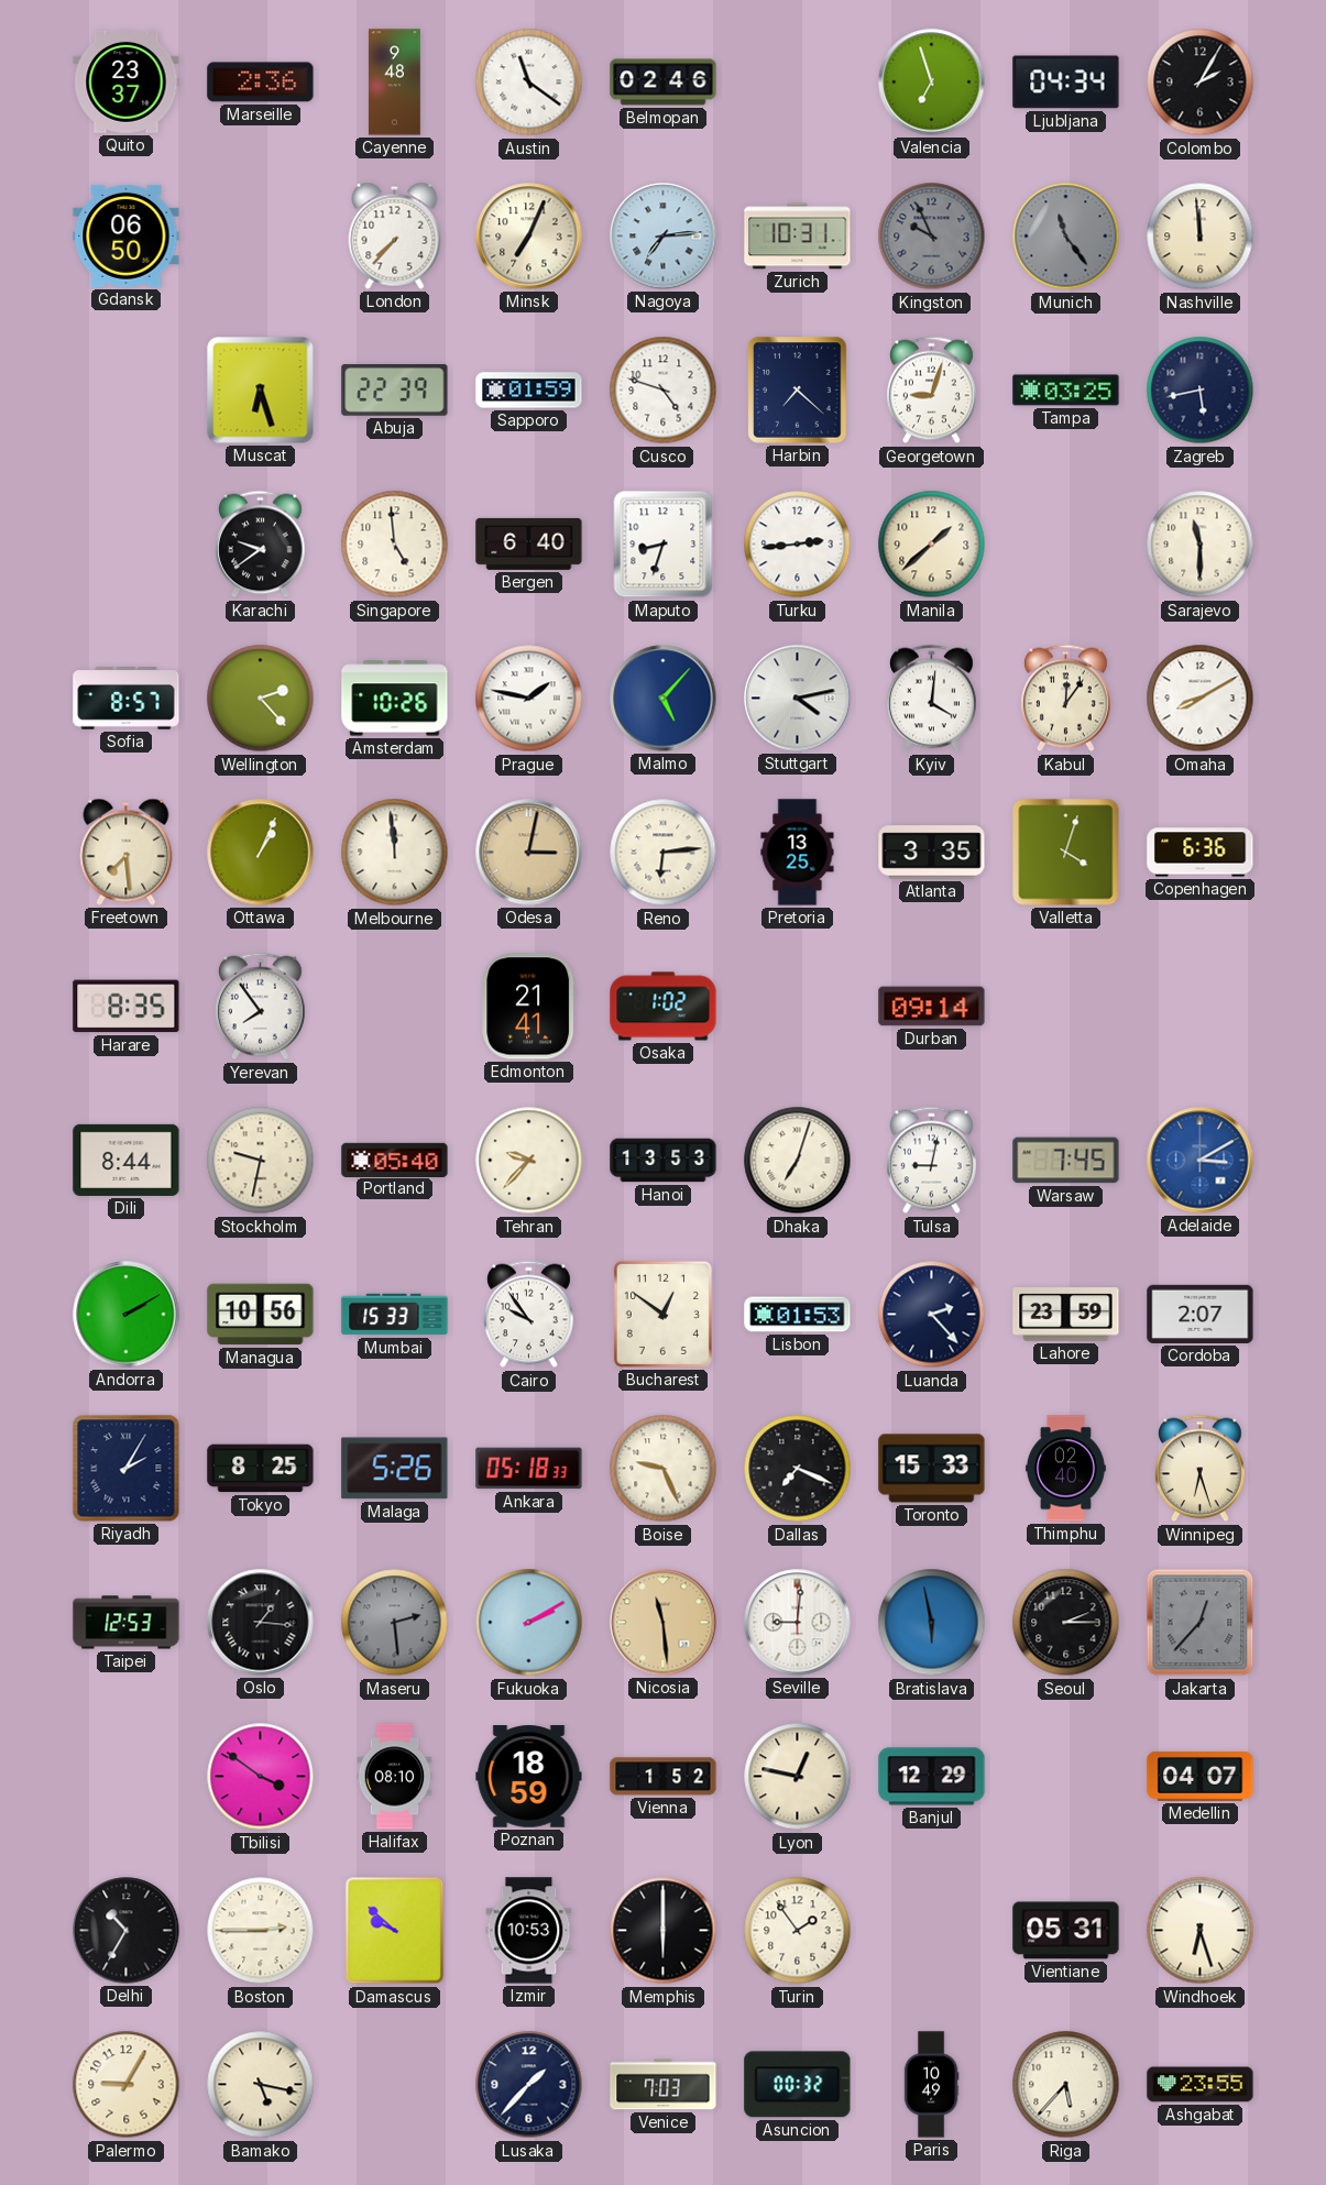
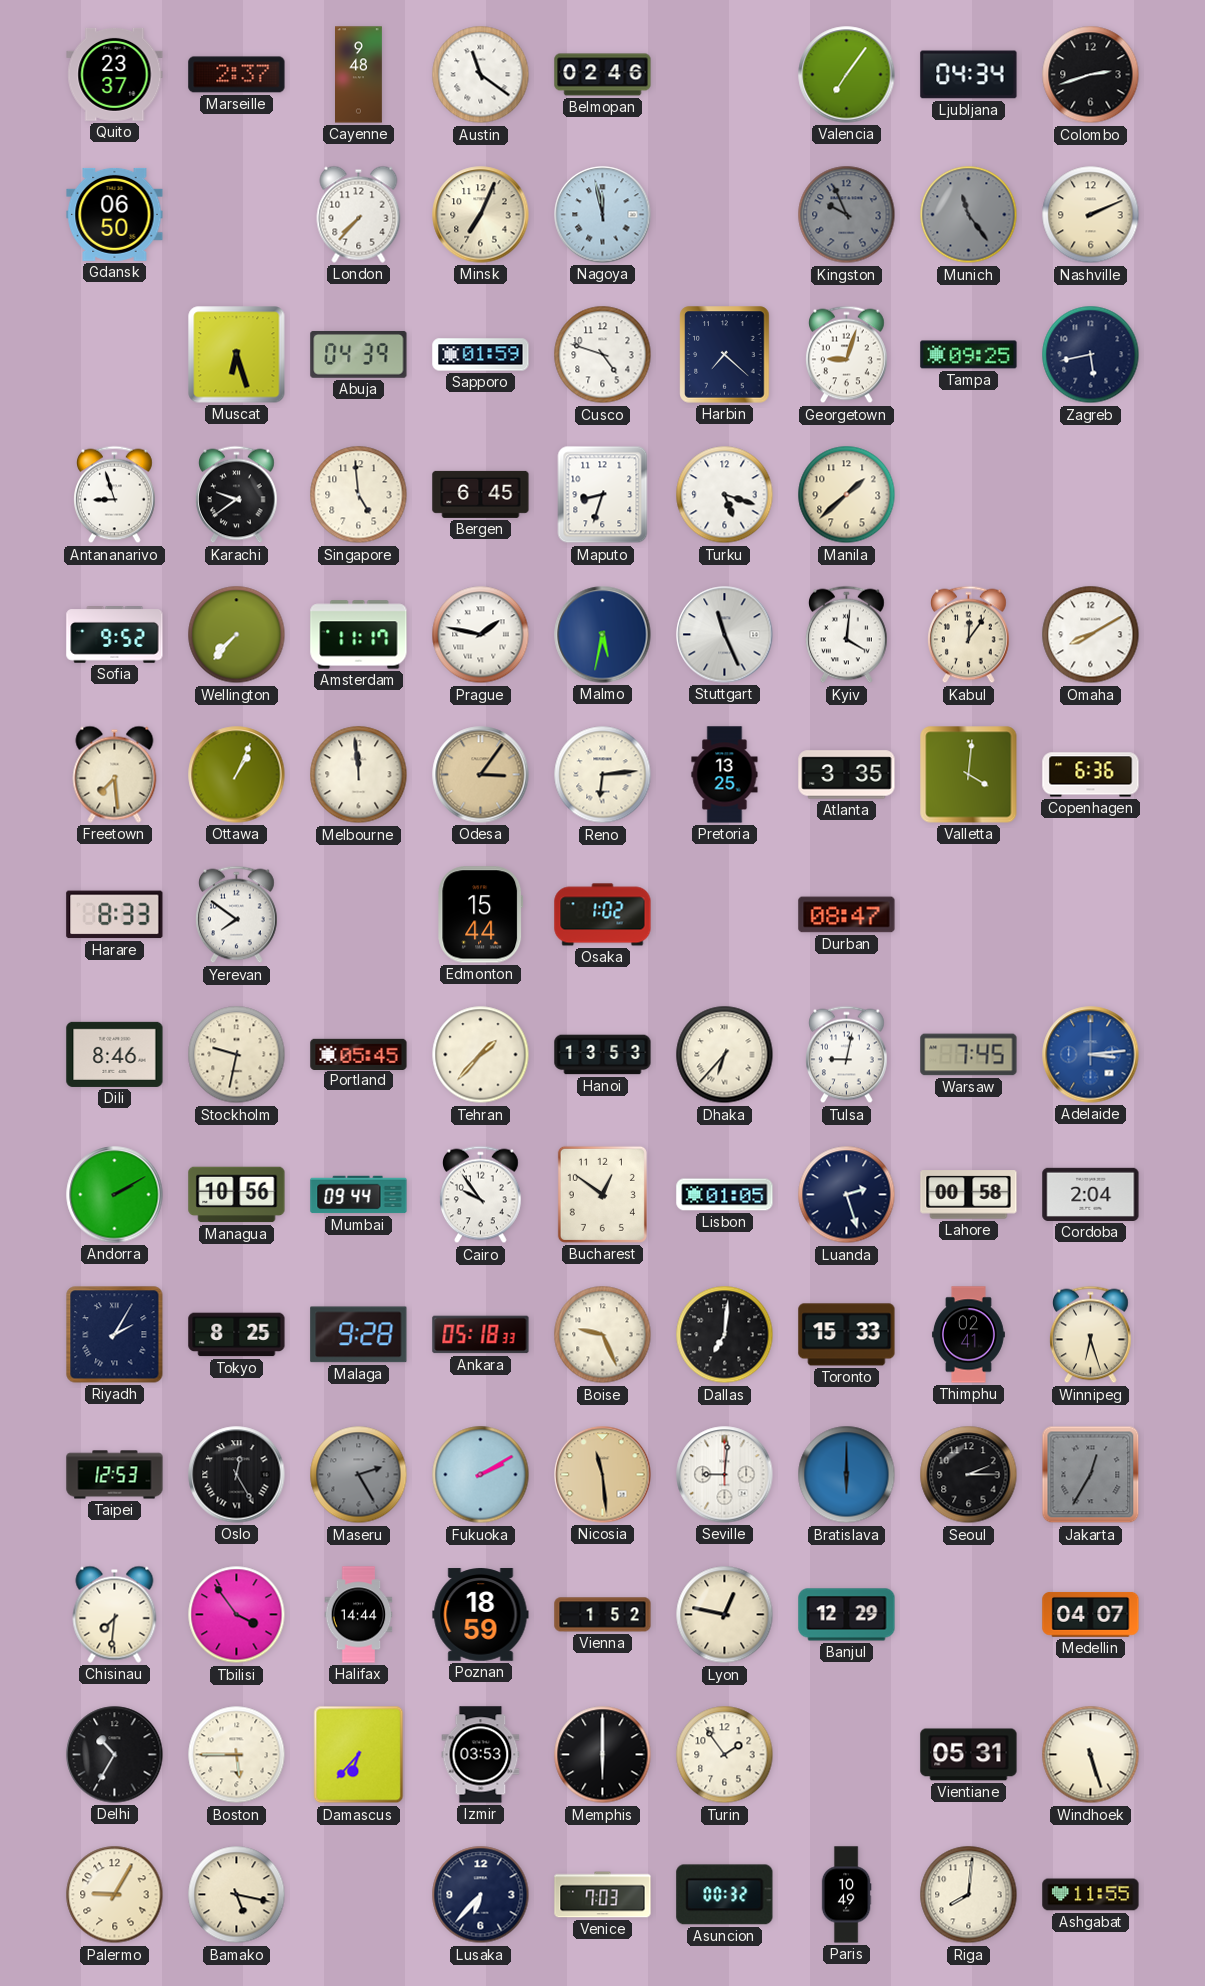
Marseille: 2:36 -> 2:37
Valencia: 6:57 -> 7:06
Colombo: 2:05 -> 2:42
Nagoya: 7:14 -> 11:58
Zurich: 10:31 -> none
Nashville: 11:59 -> 2:11
Abuja: 22:39 -> 04:39
Tampa: 03:25 -> 09:25
Antananarivo: none -> 8:57
Bergen: 6:40 -> 6:45
Turku: 2:44 -> 5:18
Sarajevo: 11:30 -> none
Sofia: 8:57 -> 9:52
Wellington: 2:23 -> 7:37
Amsterdam: 10:26 -> 11:17
Malmo: 5:07 -> 5:32
Stuttgart: 4:13 -> 11:26
Odesa: 3:02 -> 3:06
Valletta: 4:03 -> 4:01
Harare: 8:35 -> 8:33
Yerevan: 7:54 -> 7:51
Edmonton: 21:41 -> 15:44
Durban: 09:14 -> 08:47
Dili: 8:44 -> 8:46
Portland: 05:40 -> 05:45
Tehran: 9:37 -> 1:37
Dhaka: 7:03 -> 6:37
Adelaide: 3:10 -> 3:14
Mumbai: 15:33 -> 09:44
Lisbon: 01:53 -> 01:05
Luanda: 2:23 -> 2:27
Lahore: 23:59 -> 00:58
Cordoba: 2:07 -> 2:04
Malaga: 5:26 -> 9:28
Dallas: 7:19 -> 7:01
Thimphu: 02:40 -> 02:41
Oslo: 1:16 -> 12:25
Maseru: 2:29 -> 2:25
Bratislava: 5:58 -> 6:00
Jakarta: 12:37 -> 12:35
Chisinau: none -> 7:31
Tbilisi: 3:51 -> 3:54
Halifax: 08:10 -> 14:44
Boston: 2:45 -> 5:45
Damascus: 9:52 -> 6:37
Izmir: 10:53 -> 03:53
Windhoek: 6:27 -> 5:27
Lusaka: 1:37 -> 6:37
Riga: 5:37 -> 8:01
Ashgabat: 23:55 -> 11:55
